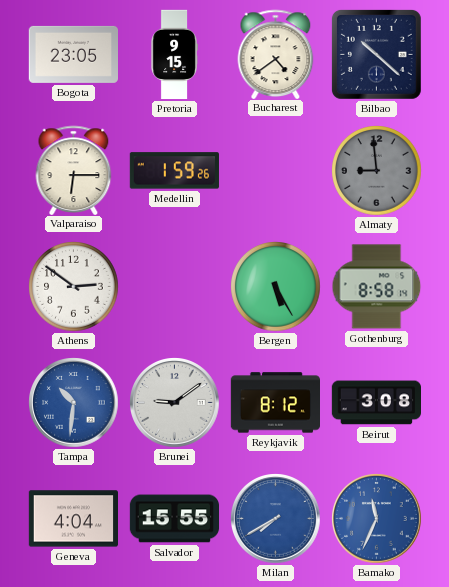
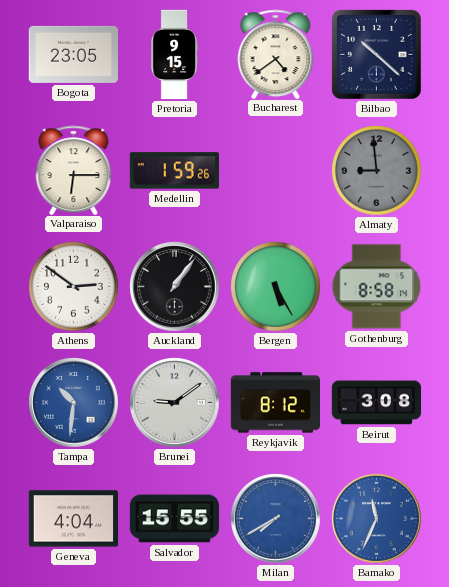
Auckland: none -> 1:06
